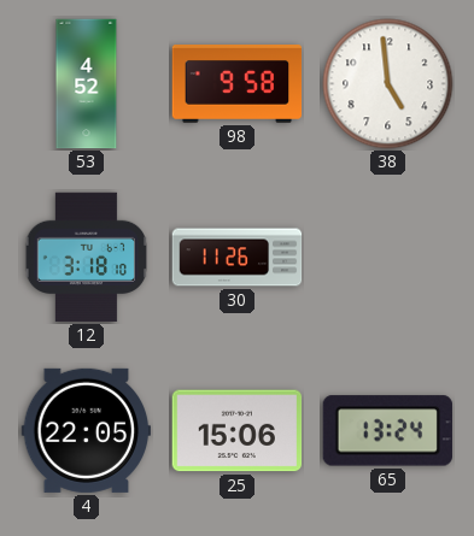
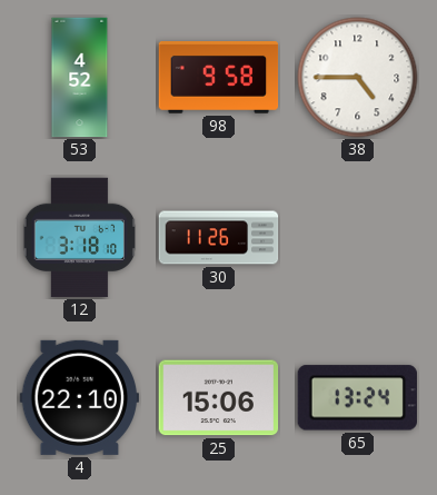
38: 4:59 -> 4:45
4: 22:05 -> 22:10
